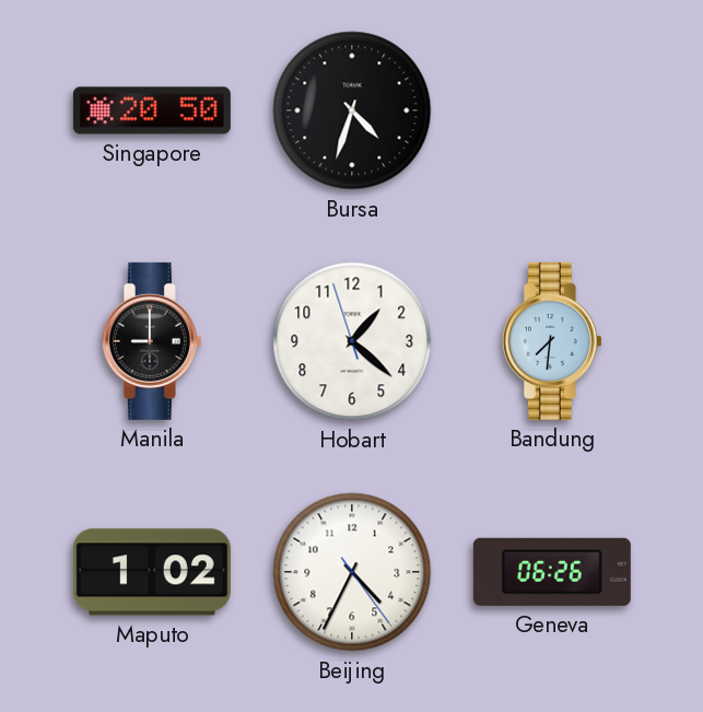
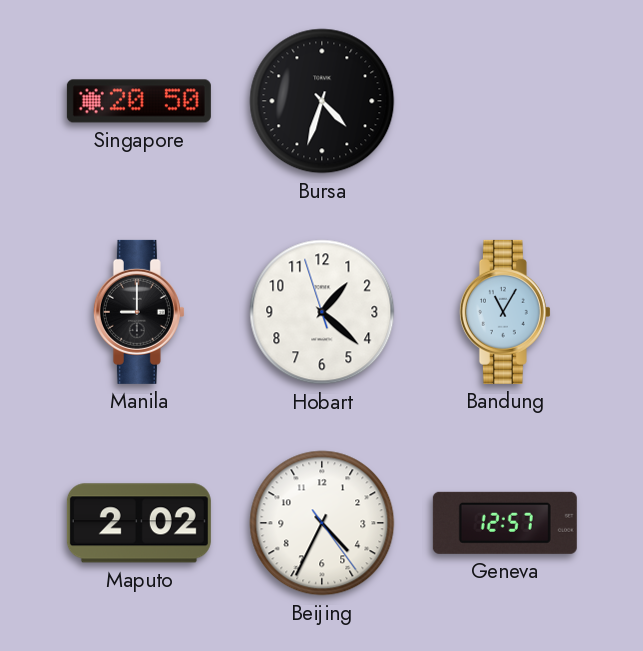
Bandung: 7:31 -> 11:05
Maputo: 1:02 -> 2:02
Geneva: 06:26 -> 12:57
